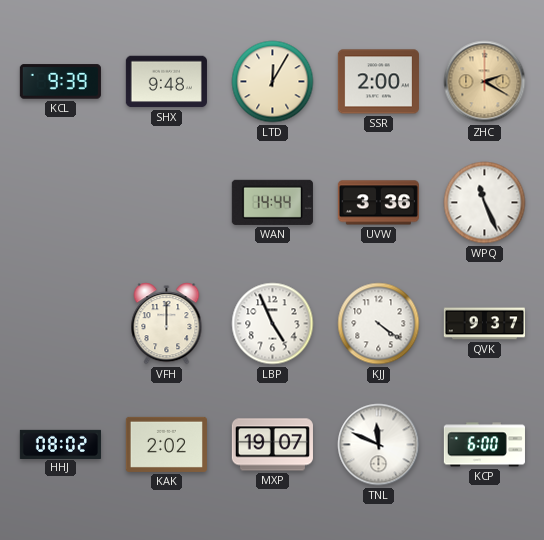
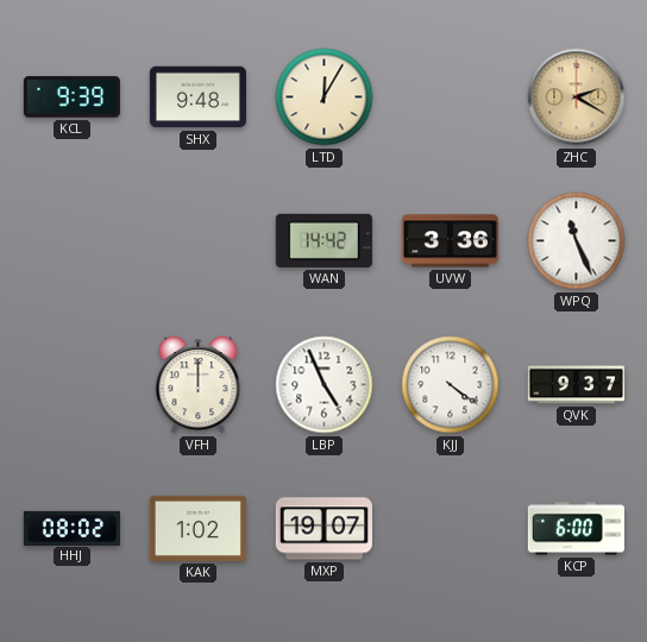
SSR: 2:00 -> none
WAN: 14:44 -> 14:42
KAK: 2:02 -> 1:02
TNL: 11:49 -> none
